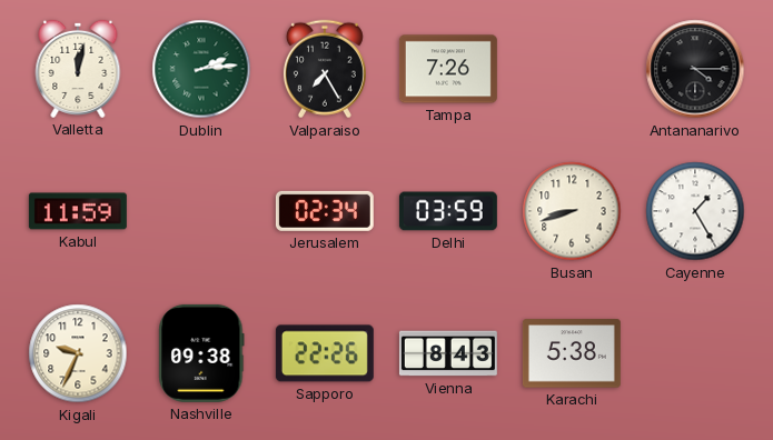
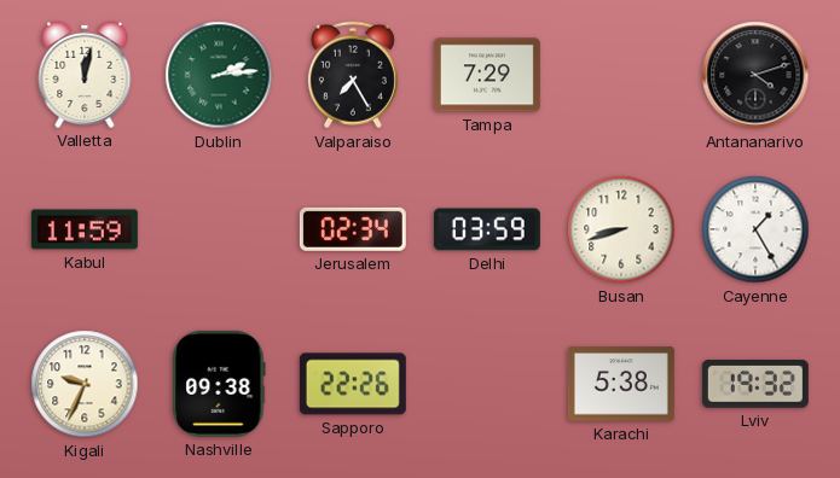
Tampa: 7:26 -> 7:29
Antananarivo: 4:15 -> 4:12
Vienna: 8:43 -> none
Lviv: none -> 19:32
